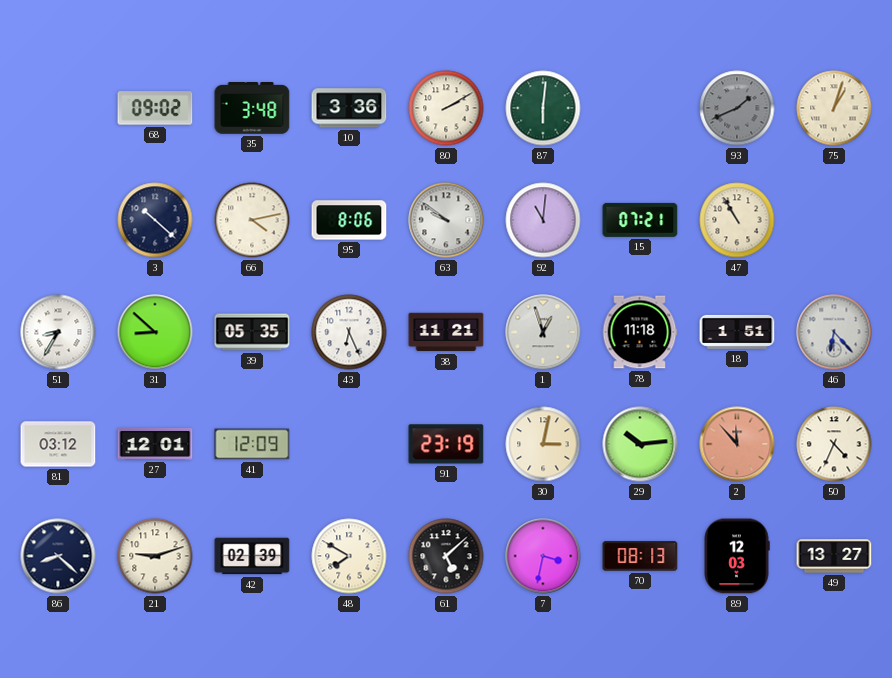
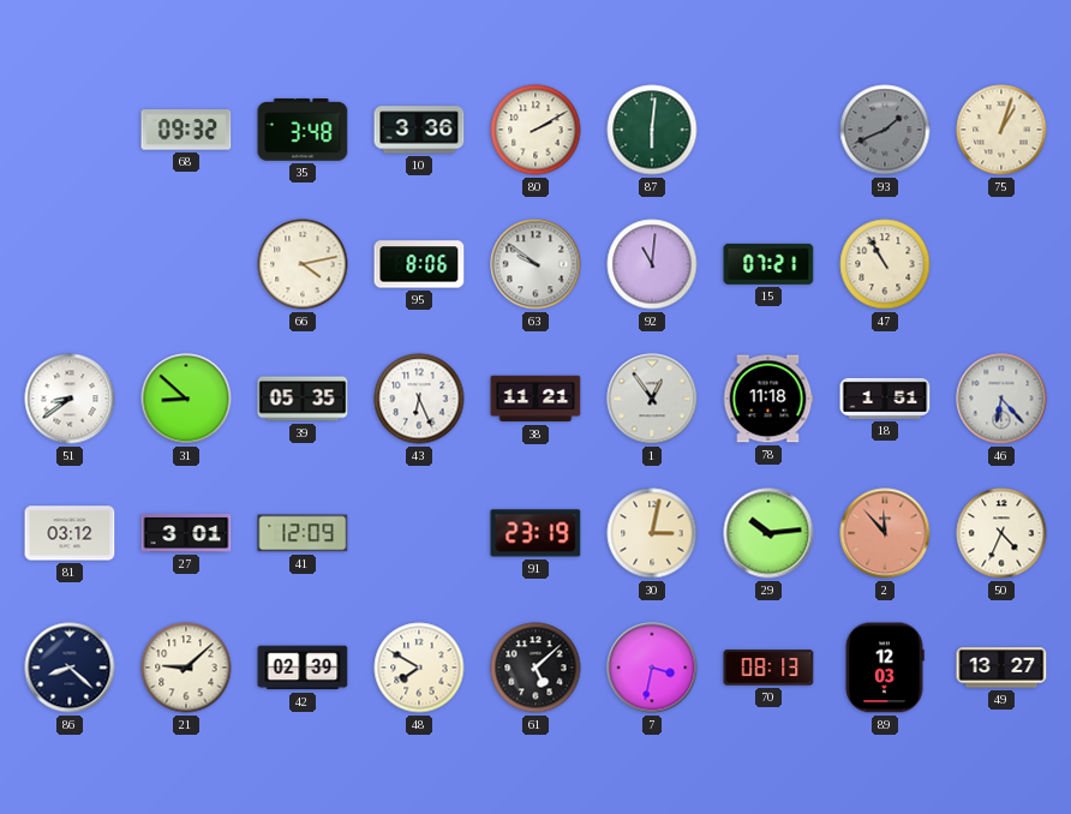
68: 09:02 -> 09:32
3: 10:22 -> none
51: 8:35 -> 8:39
1: 12:57 -> 12:54
27: 12:01 -> 3:01
21: 9:12 -> 9:08
